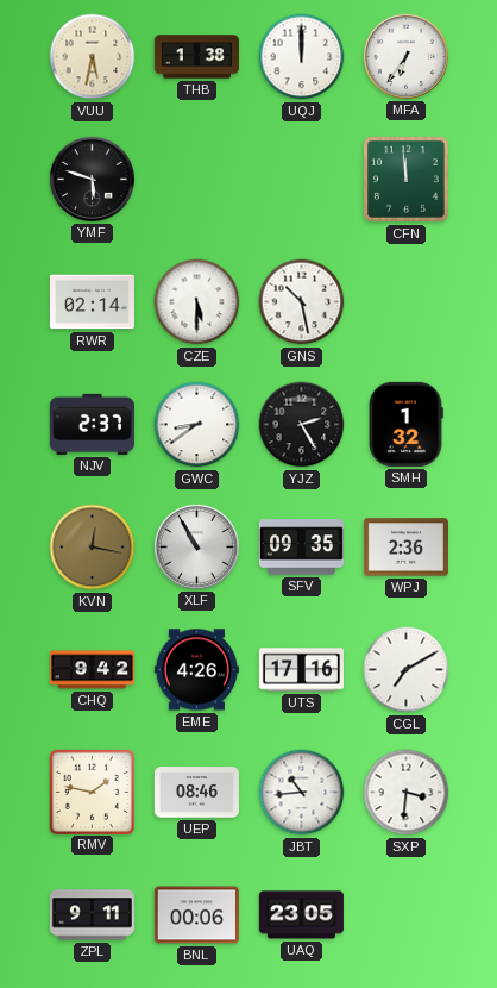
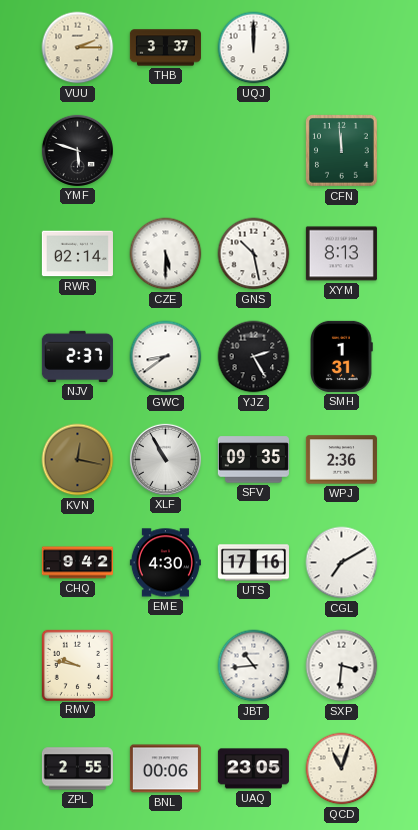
VUU: 5:32 -> 2:15
THB: 1:38 -> 3:37
MFA: 6:36 -> none
XYM: none -> 8:13
SMH: 1:32 -> 1:31
EME: 4:26 -> 4:30
RMV: 1:47 -> 9:47
UEP: 08:46 -> none
ZPL: 9:11 -> 2:55
QCD: none -> 11:03
